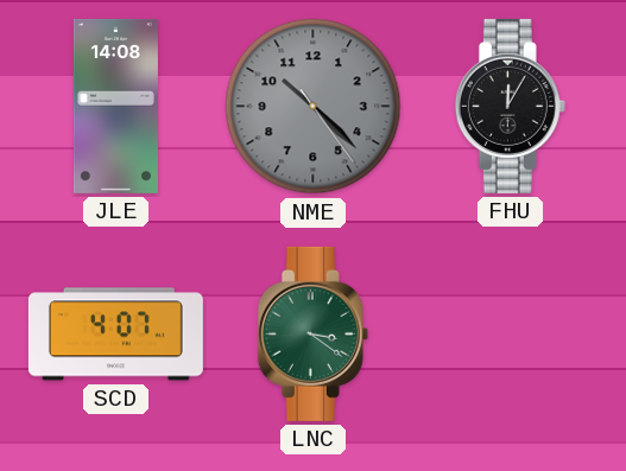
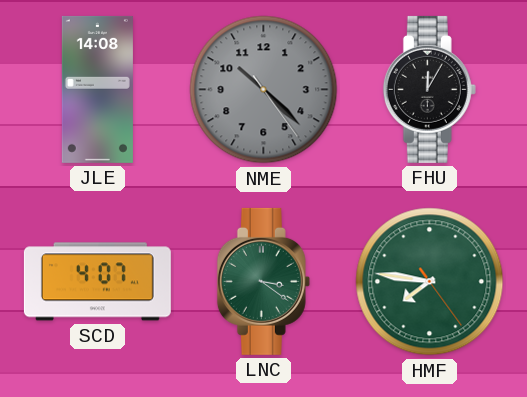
HMF: none -> 7:46
